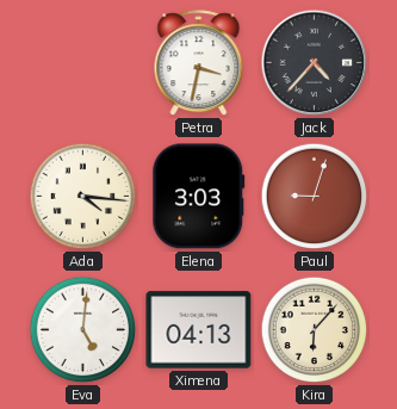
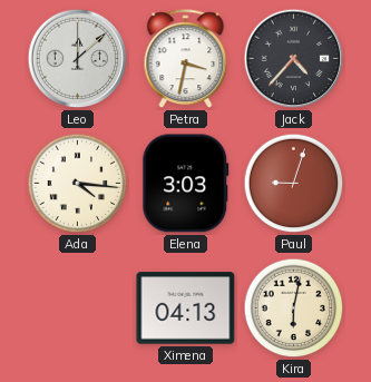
Leo: none -> 12:08
Eva: 5:01 -> none
Kira: 6:07 -> 6:02
